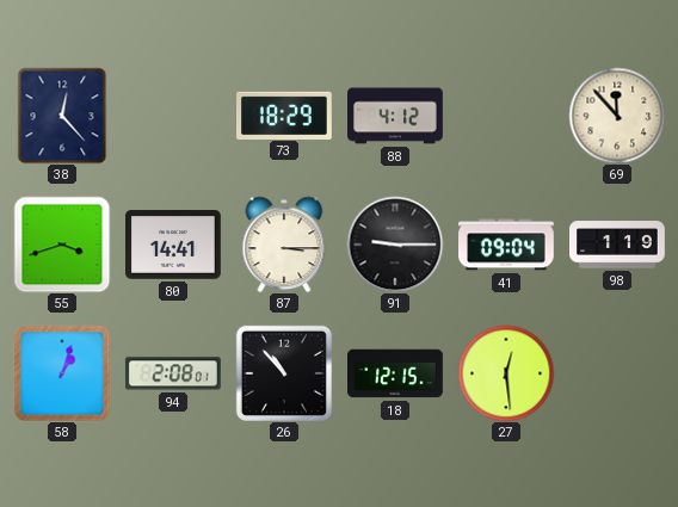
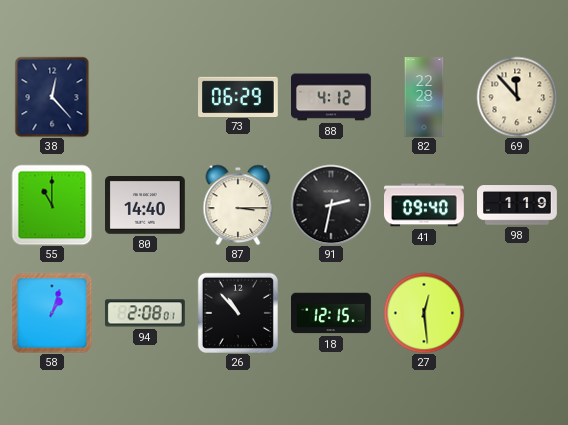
73: 18:29 -> 06:29
82: none -> 22:28
55: 3:42 -> 11:00
80: 14:41 -> 14:40
91: 9:15 -> 2:32
41: 09:04 -> 09:40
